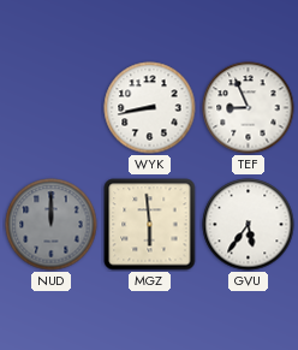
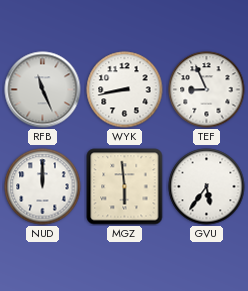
RFB: none -> 11:26
NUD dial: grey -> white
